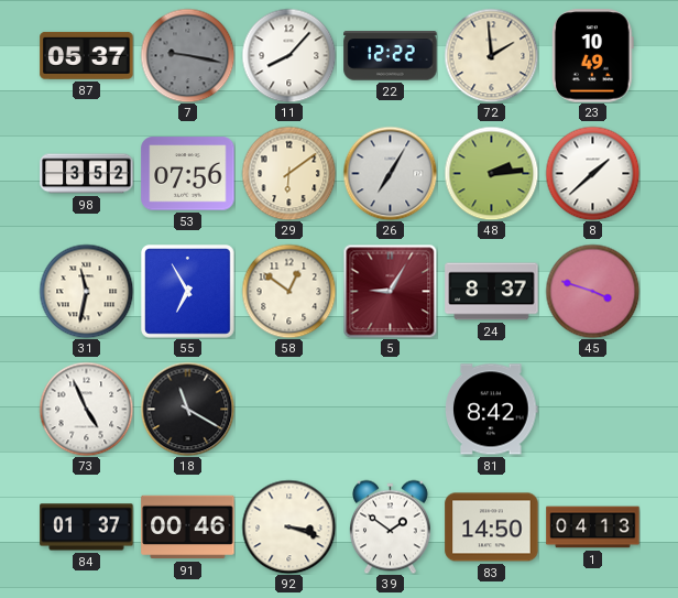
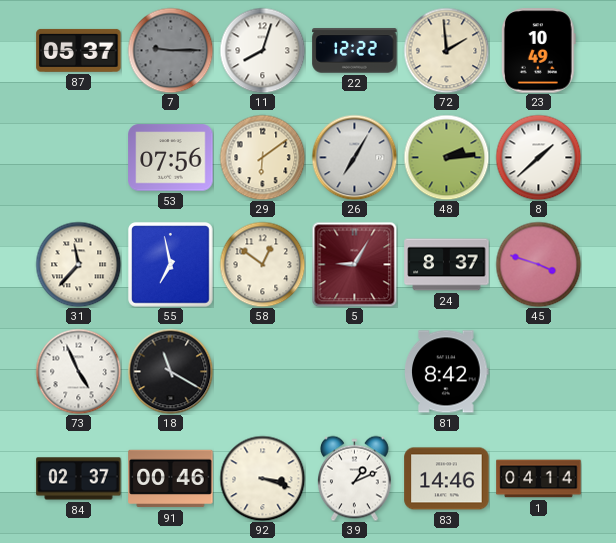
7: 9:17 -> 9:15
11: 8:07 -> 8:03
98: 3:52 -> none
31: 11:32 -> 11:37
55: 6:55 -> 6:58
84: 01:37 -> 02:37
39: 1:51 -> 1:11
83: 14:50 -> 14:46
1: 04:13 -> 04:14
